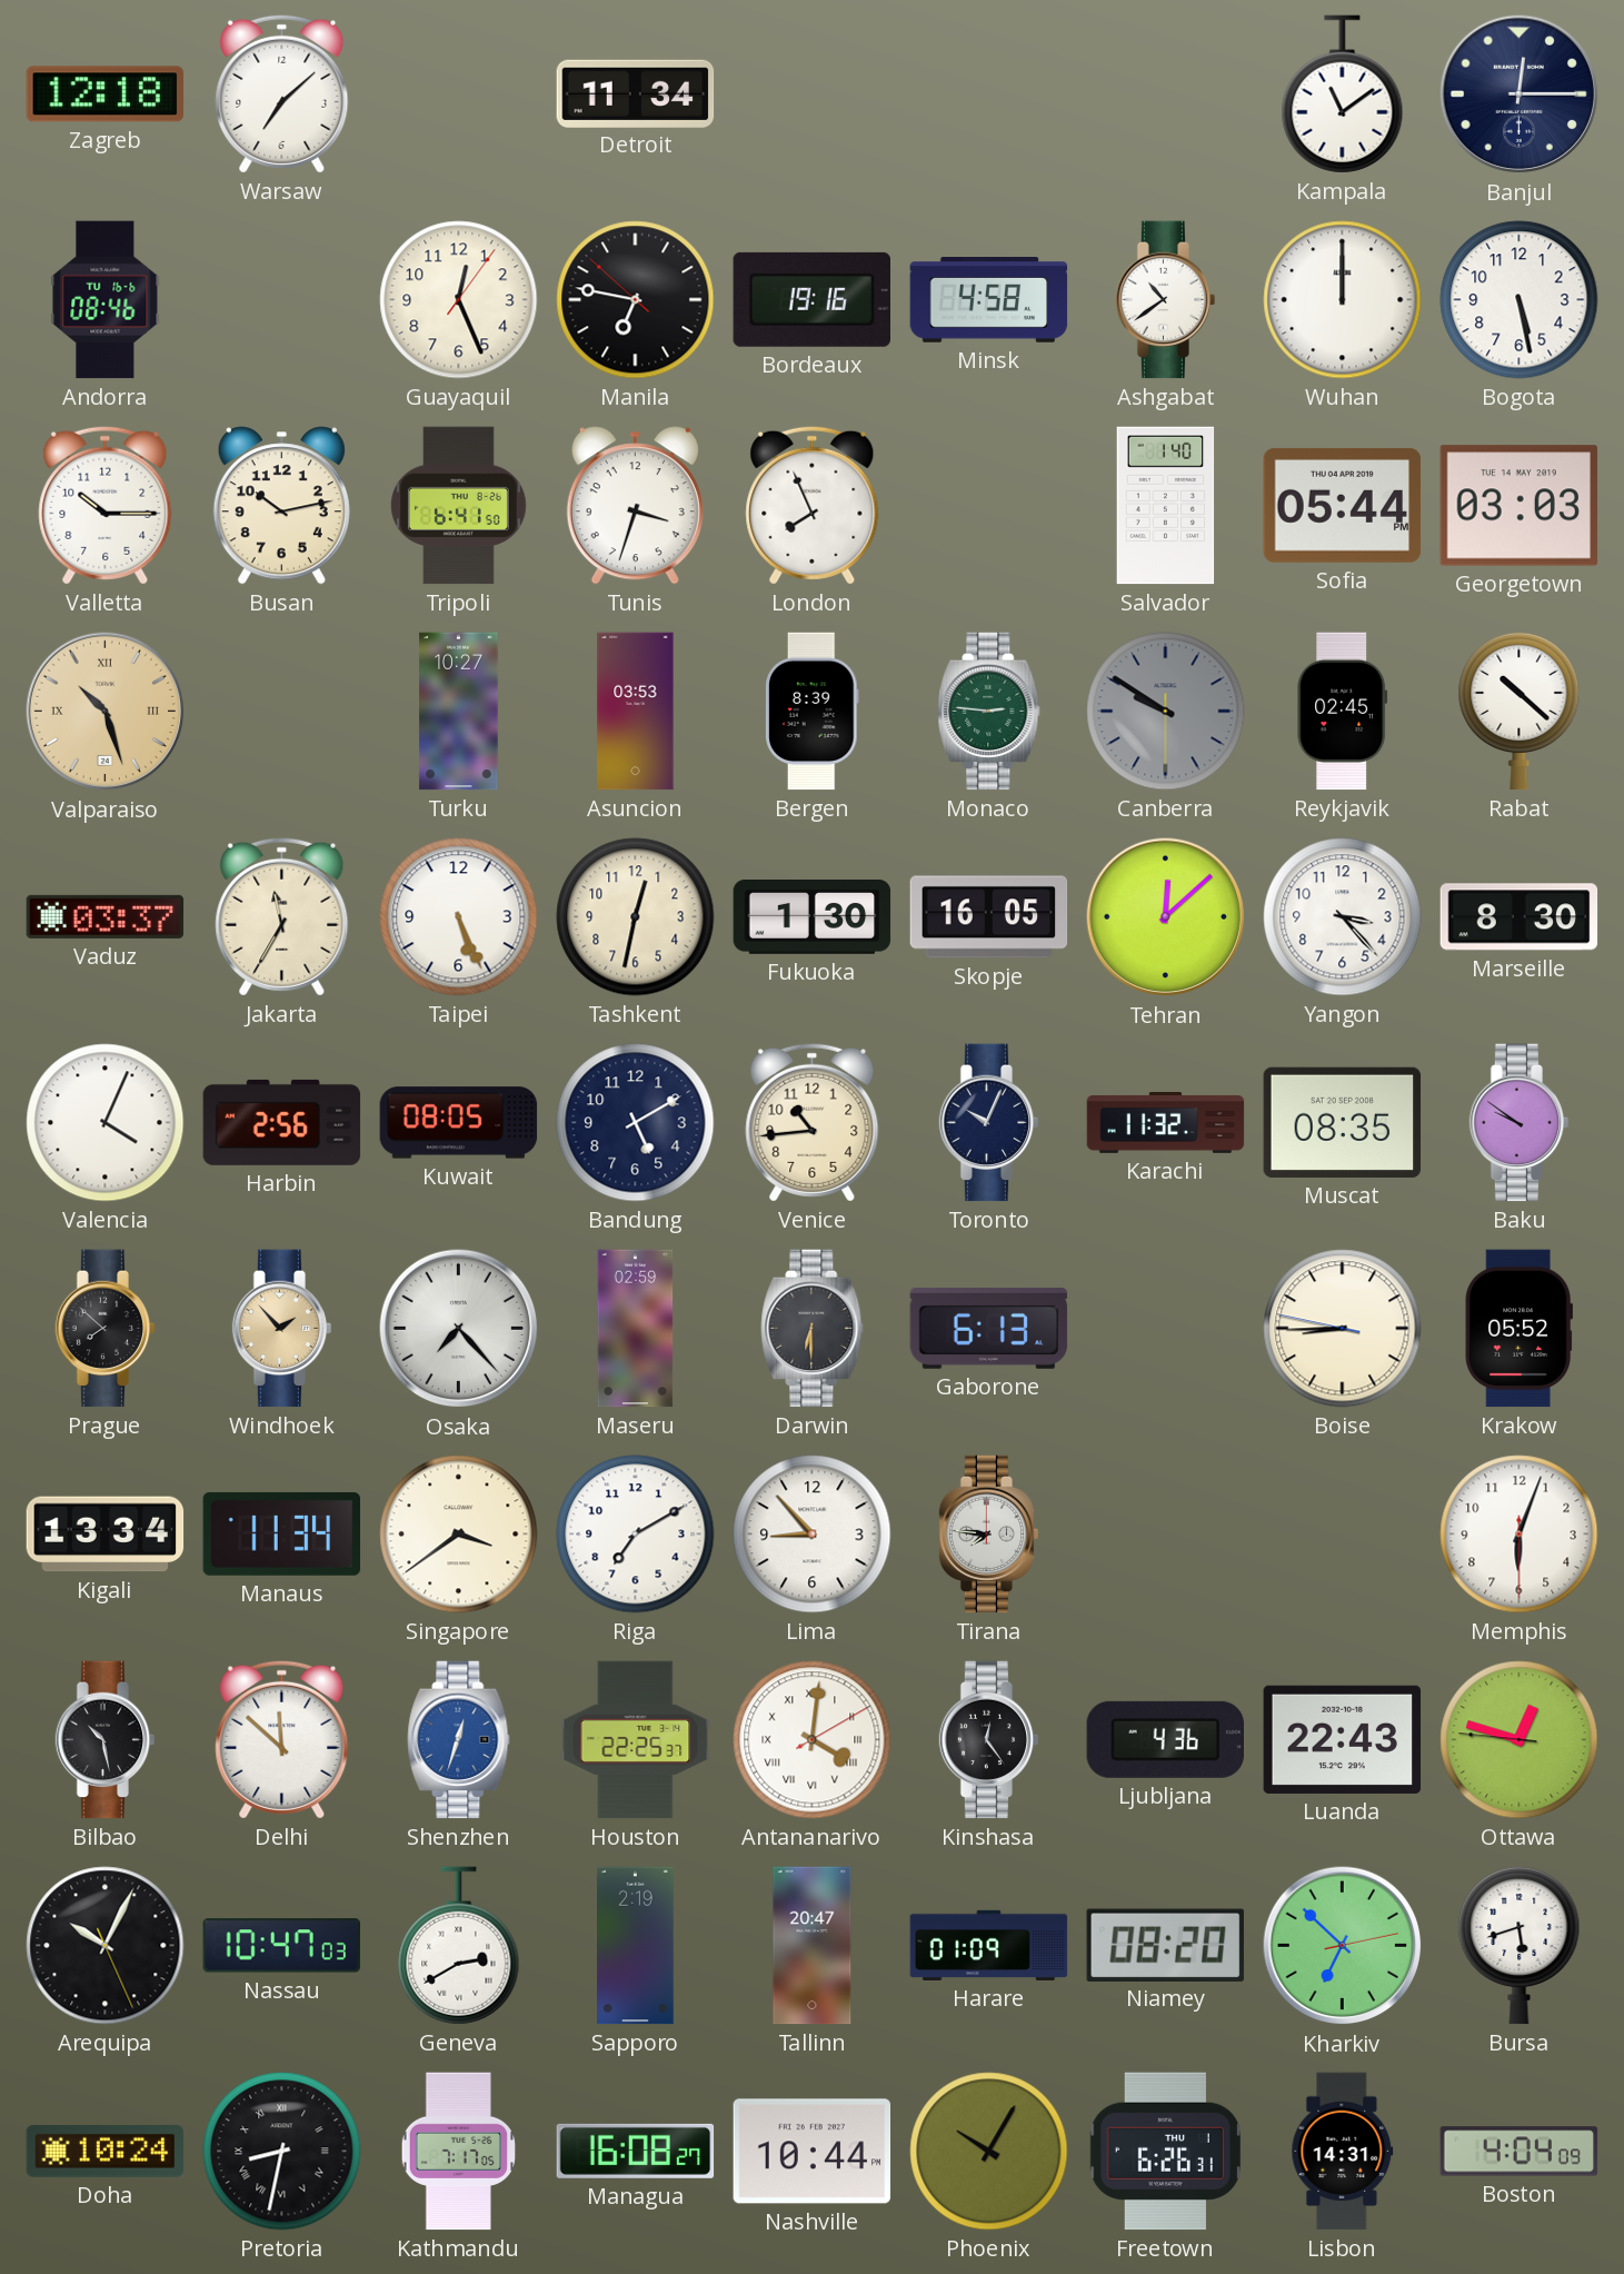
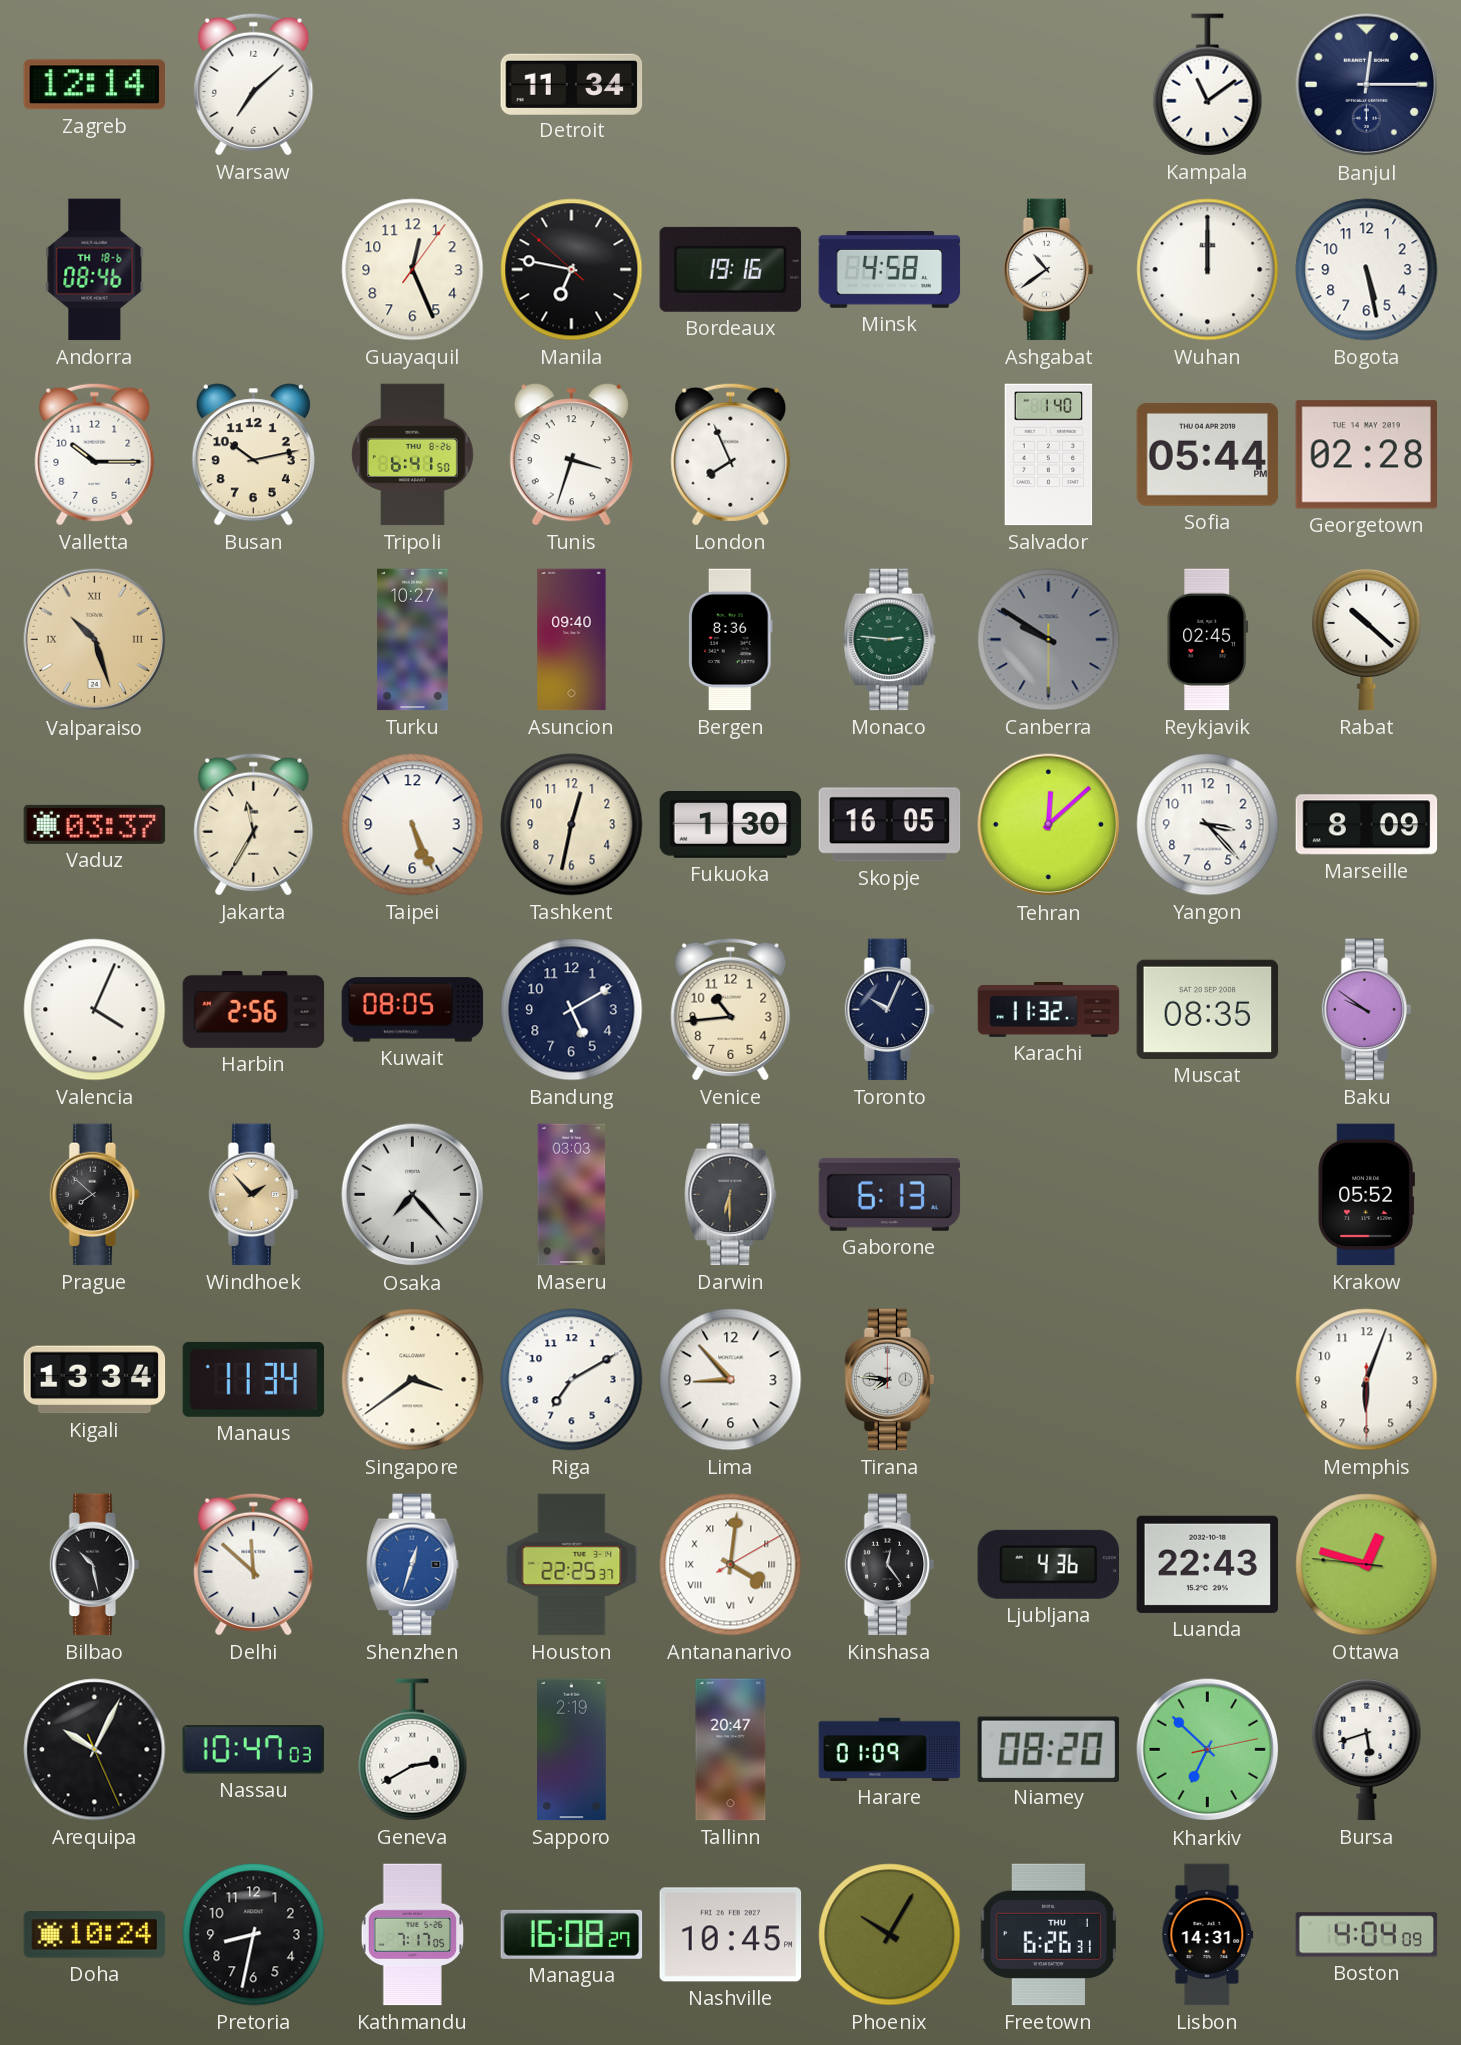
Zagreb: 12:18 -> 12:14
Andorra date: TU 16-6 -> TH 18-6
Georgetown: 03:03 -> 02:28
Asuncion: 03:53 -> 09:40
Bergen: 8:39 -> 8:36
Marseille: 8:30 -> 8:09
Maseru: 02:59 -> 03:03
Boise: 8:44 -> none
Pretoria numerals: Roman -> Arabic
Nashville: 10:44 -> 10:45
